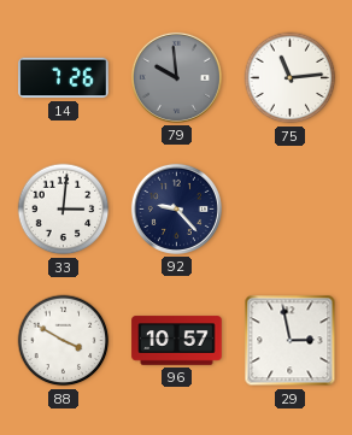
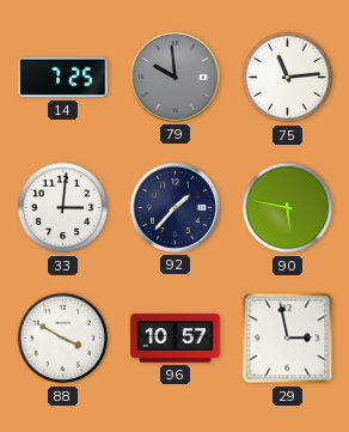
14: 7:26 -> 7:25
92: 9:23 -> 1:37
90: none -> 5:47
